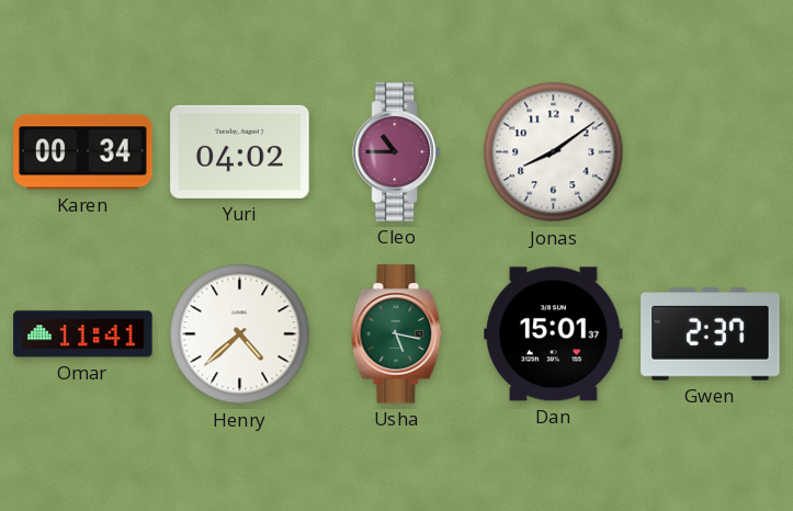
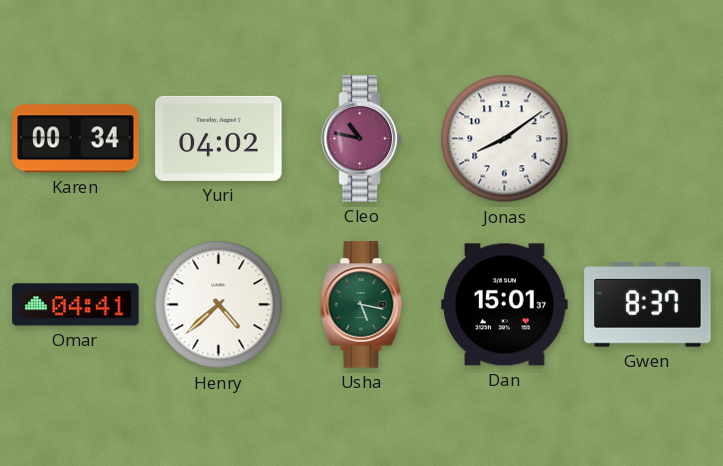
Cleo: 10:45 -> 10:47
Omar: 11:41 -> 04:41
Gwen: 2:37 -> 8:37
